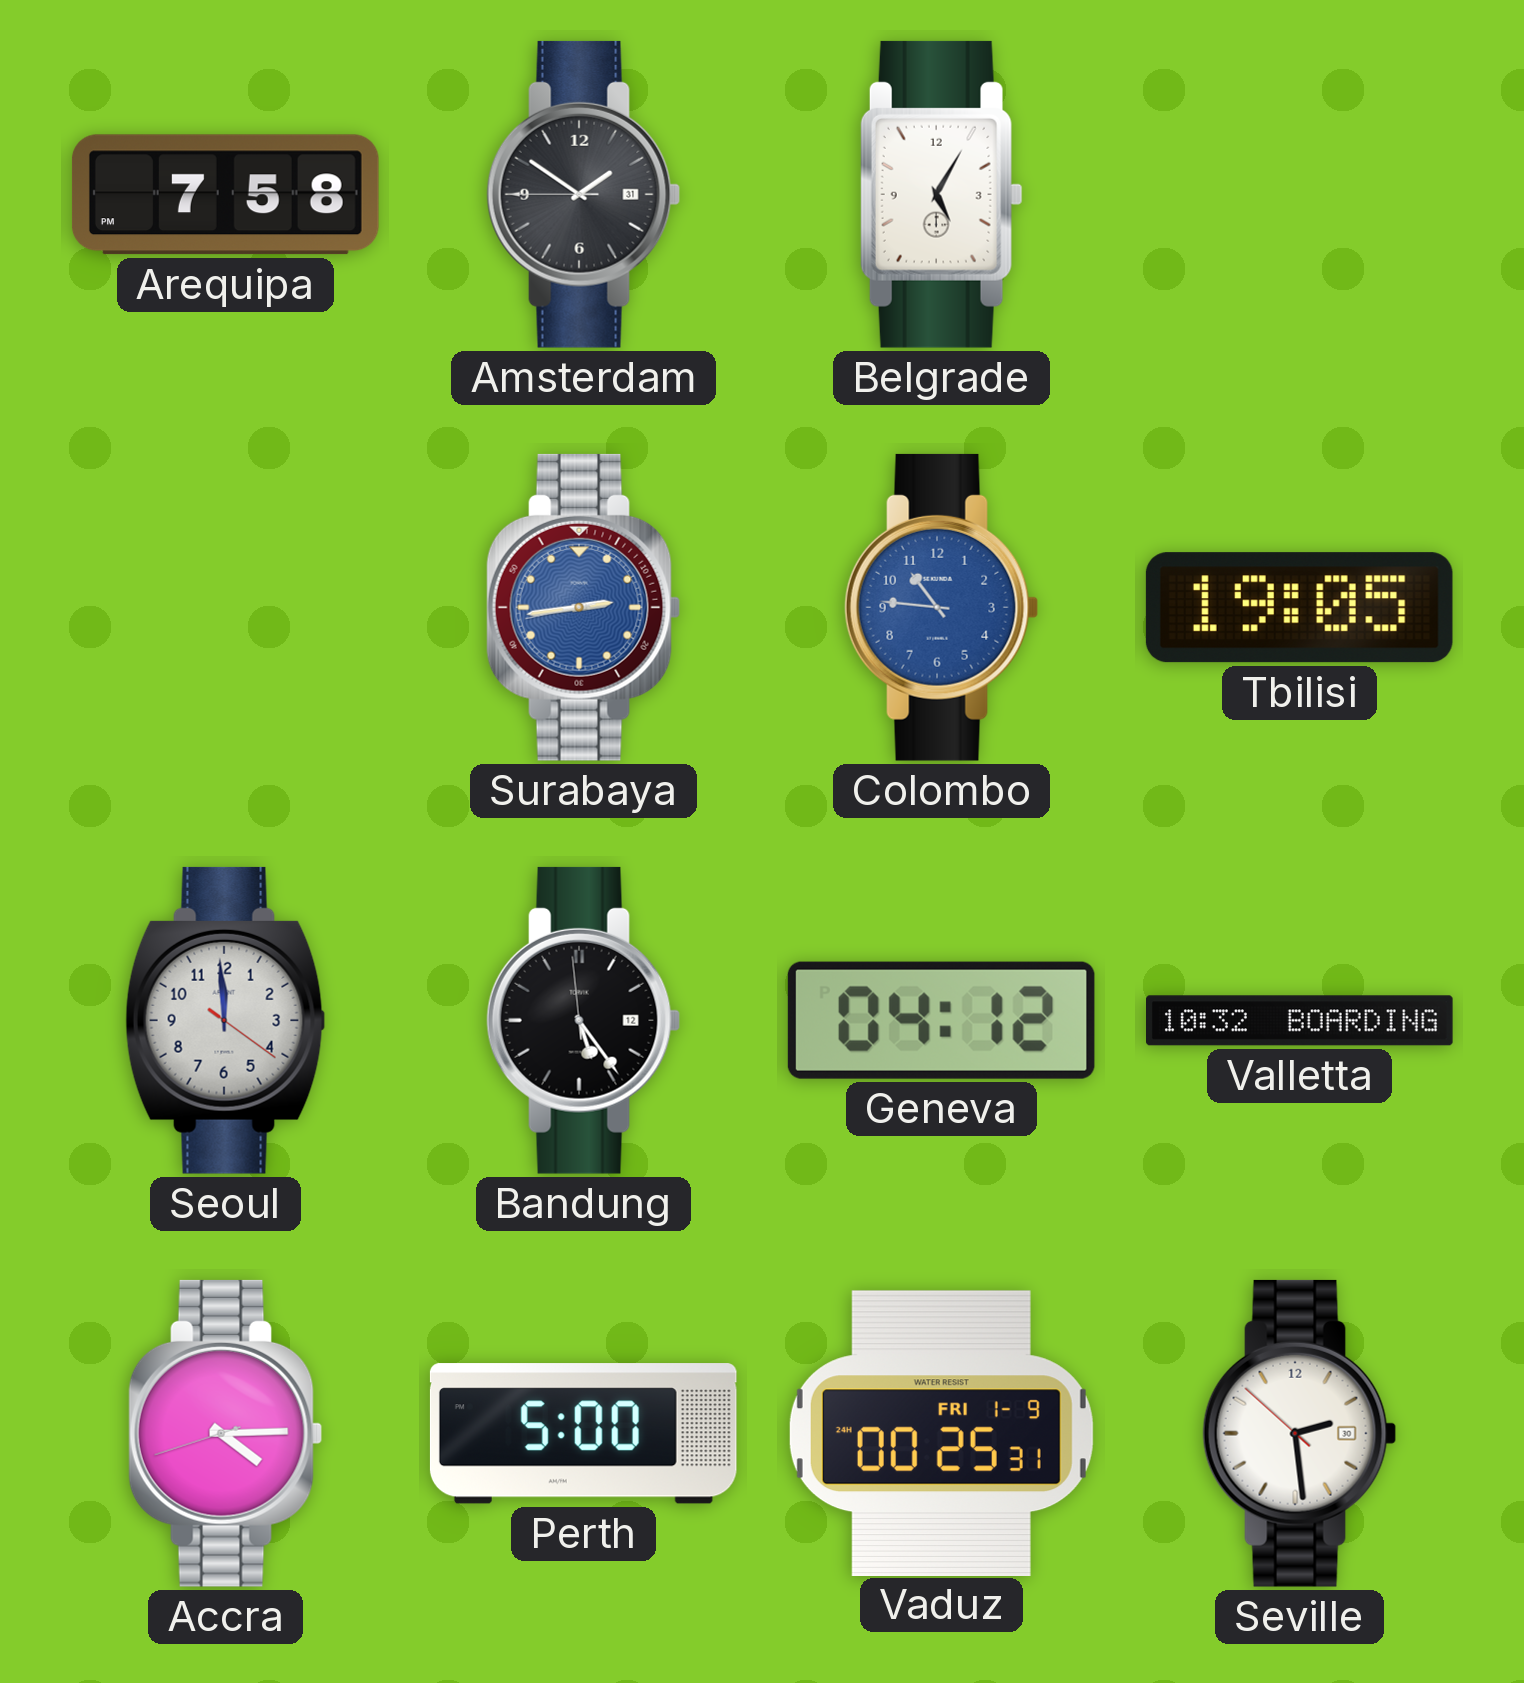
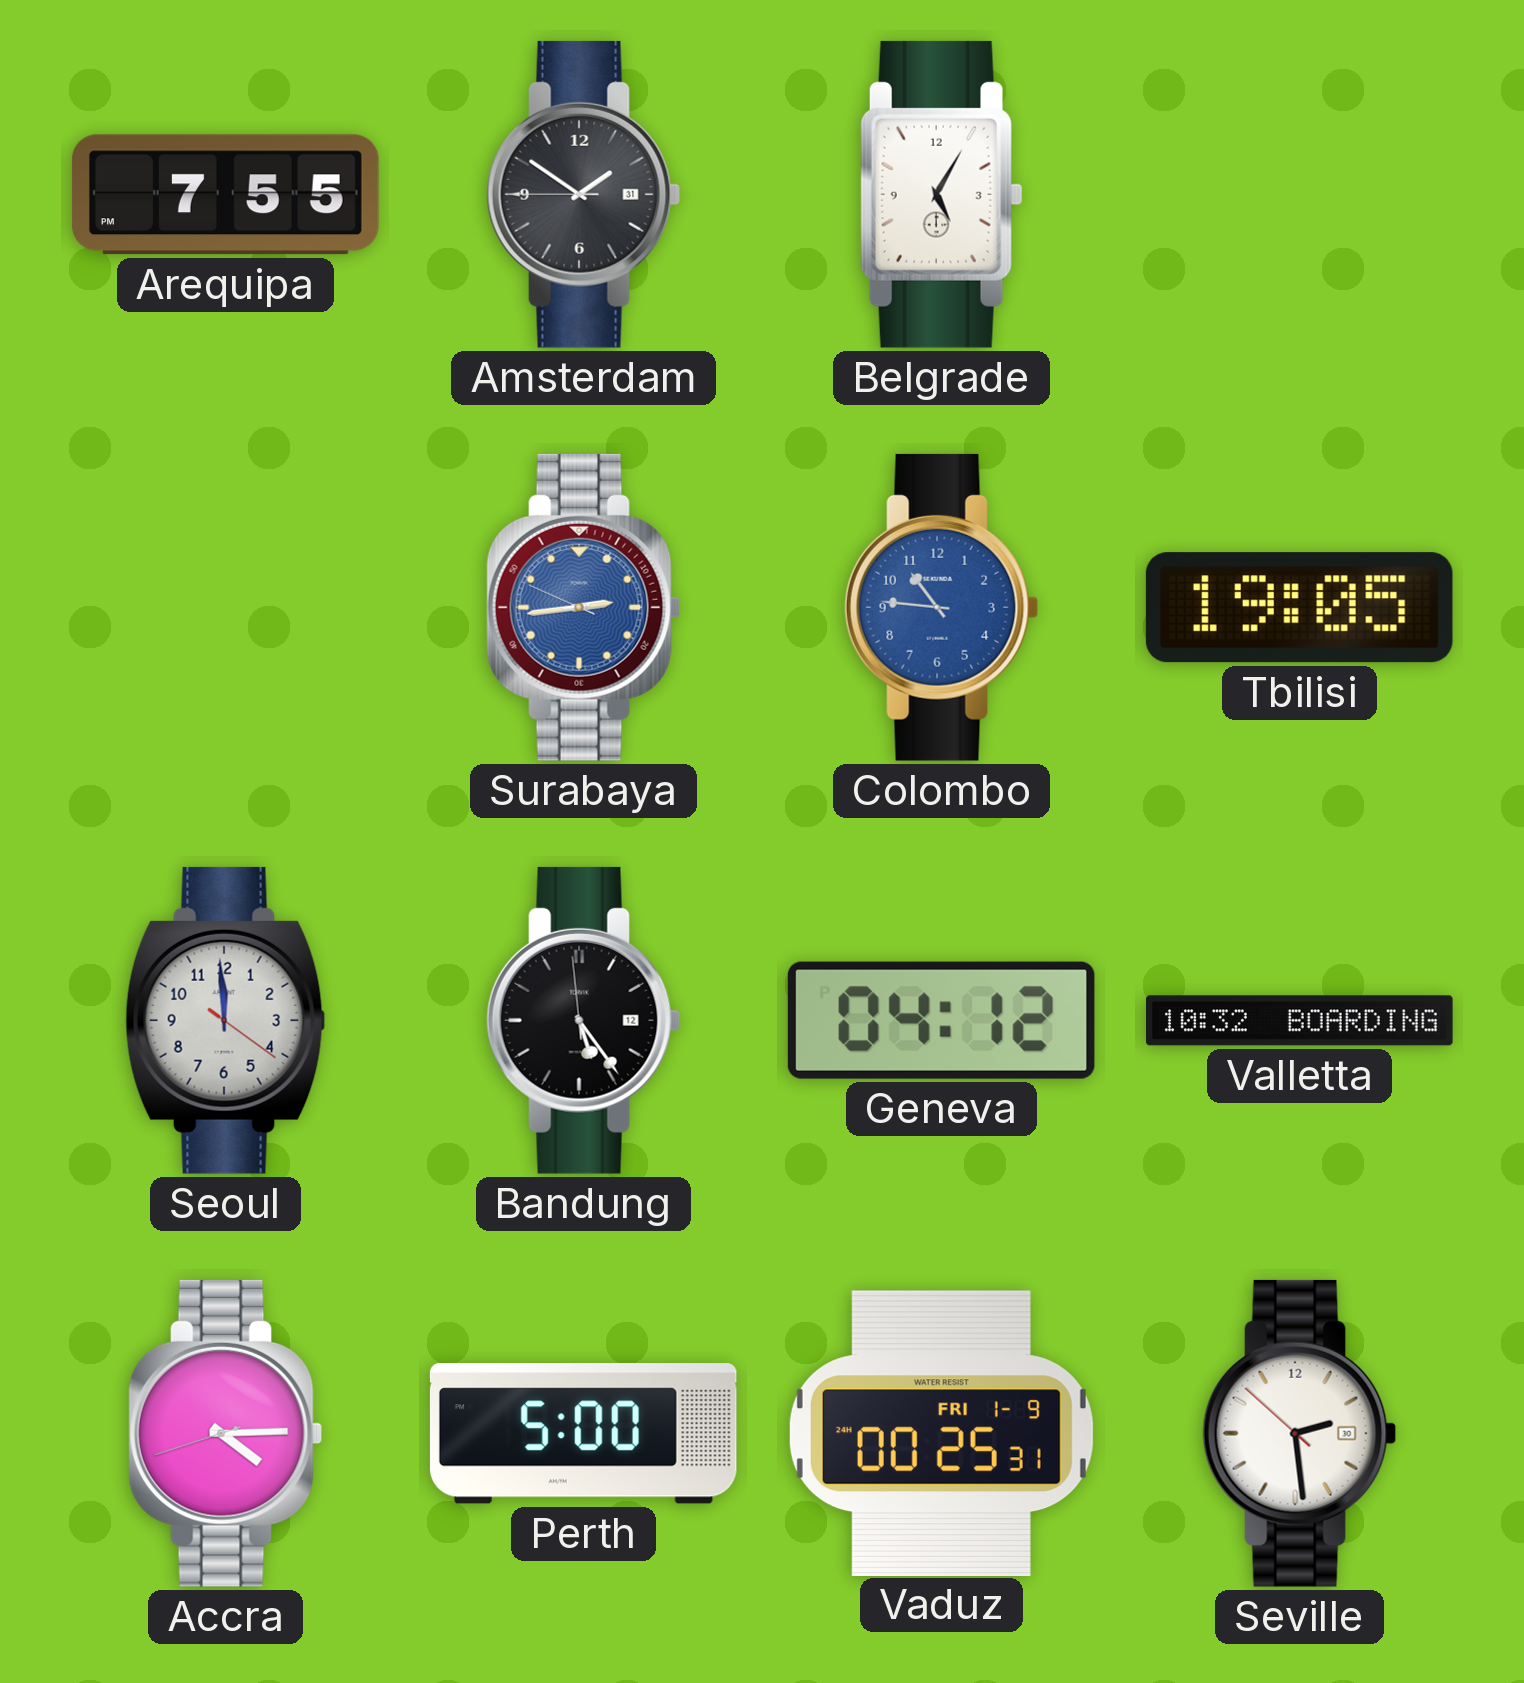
Arequipa: 7:58 -> 7:55
Surabaya: 2:43:43 -> 2:43:49
